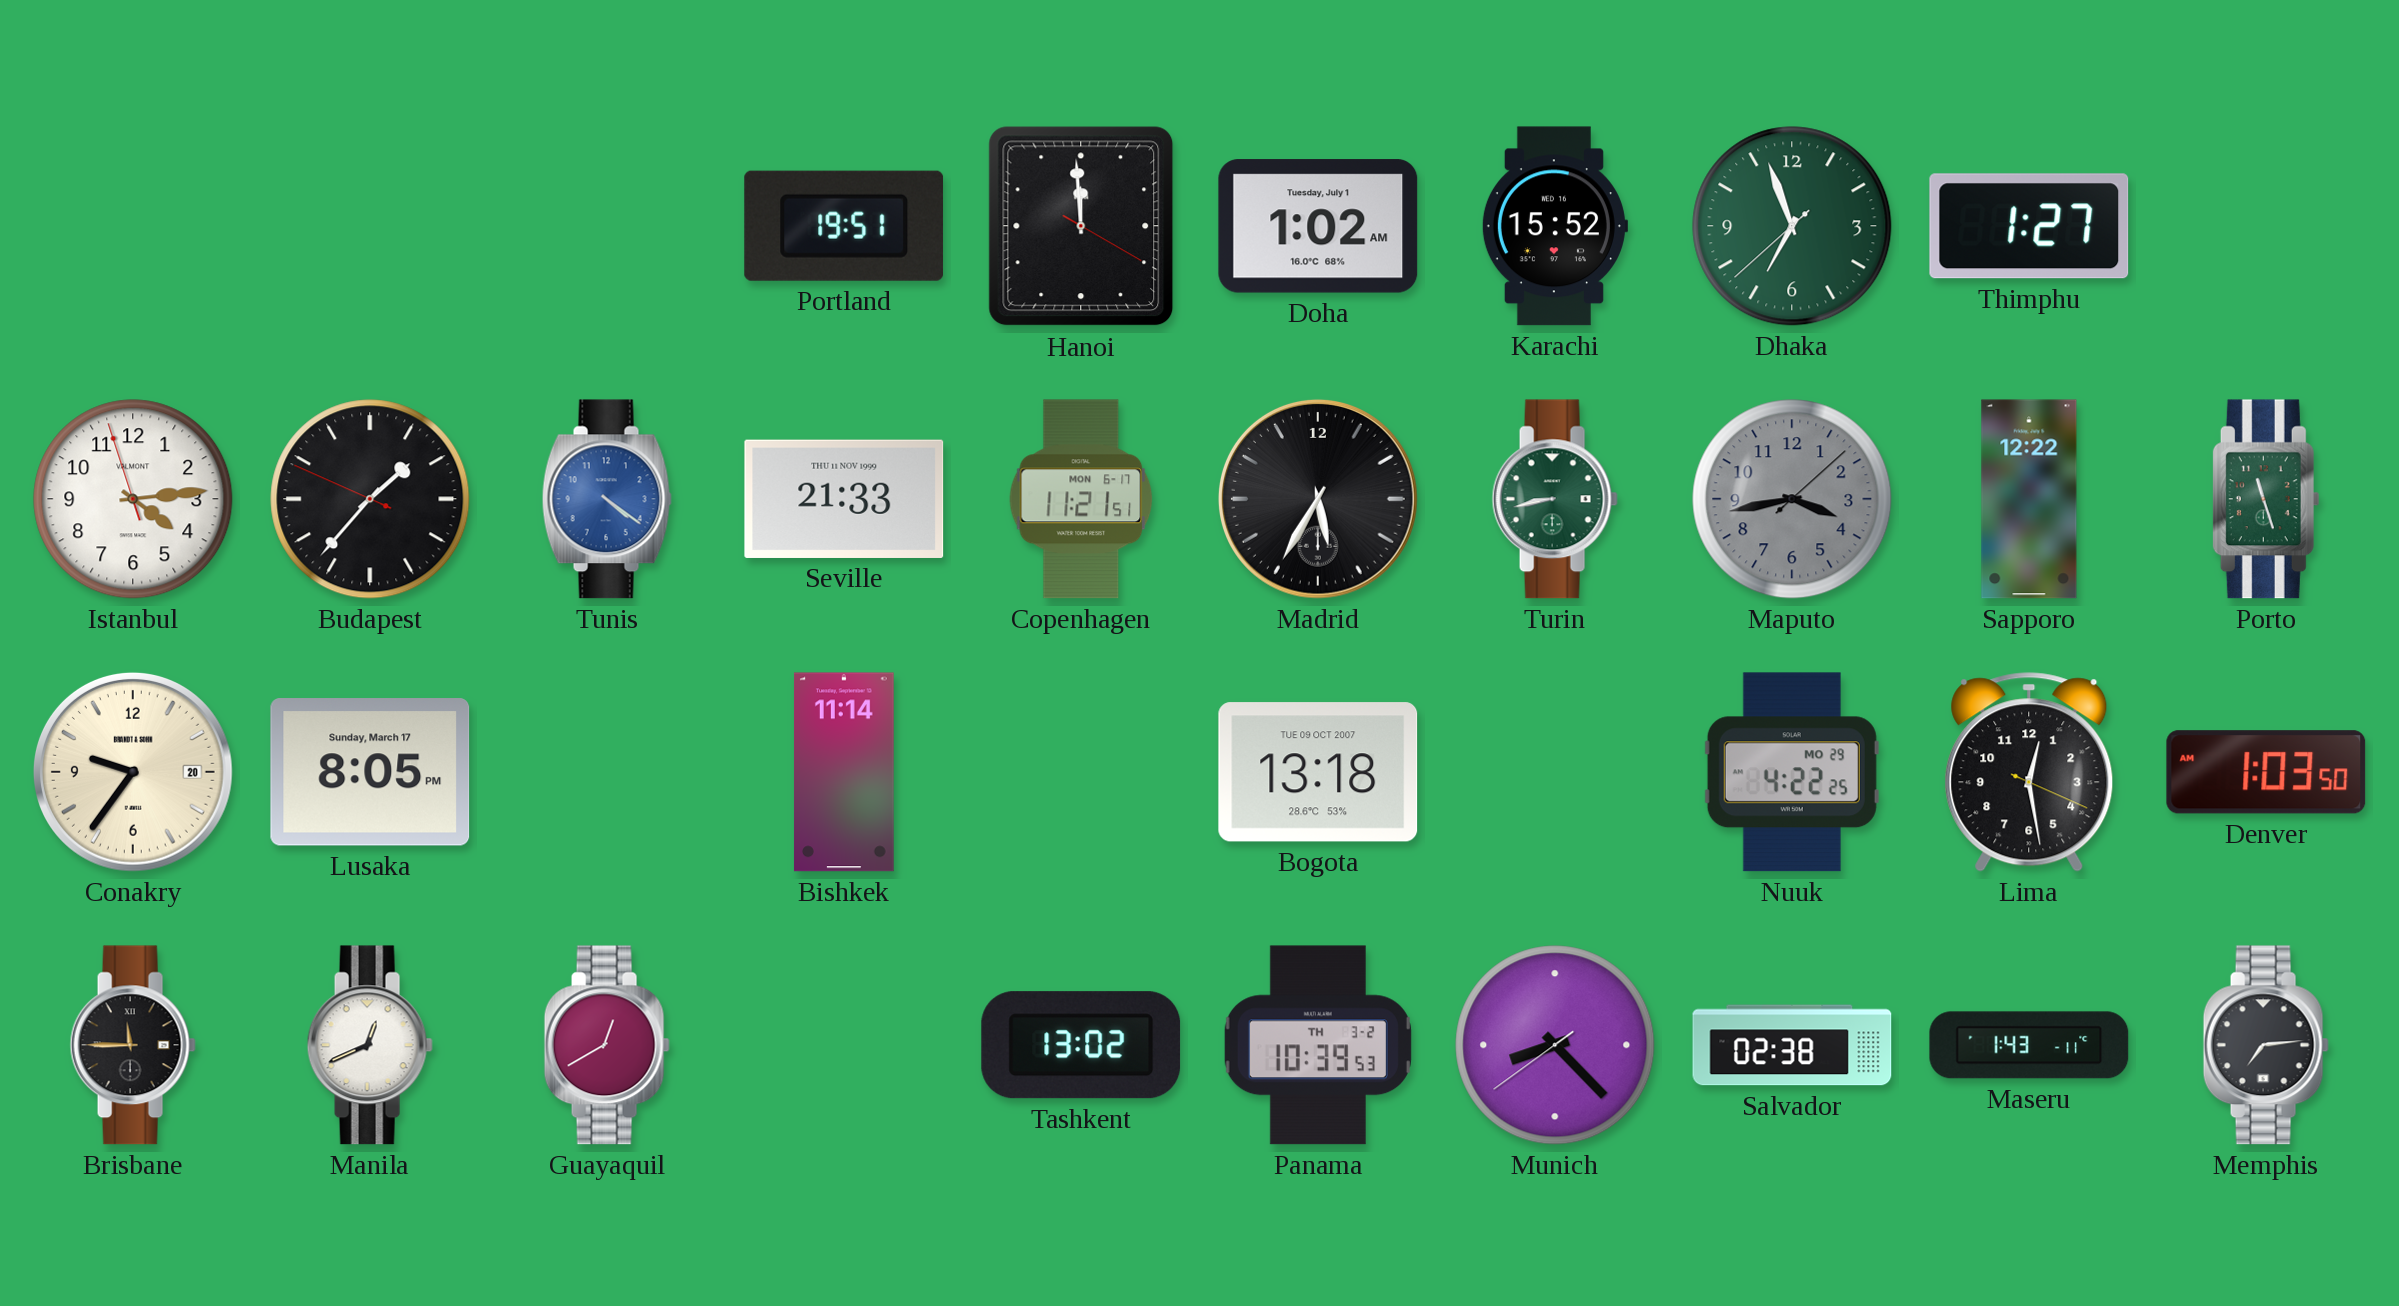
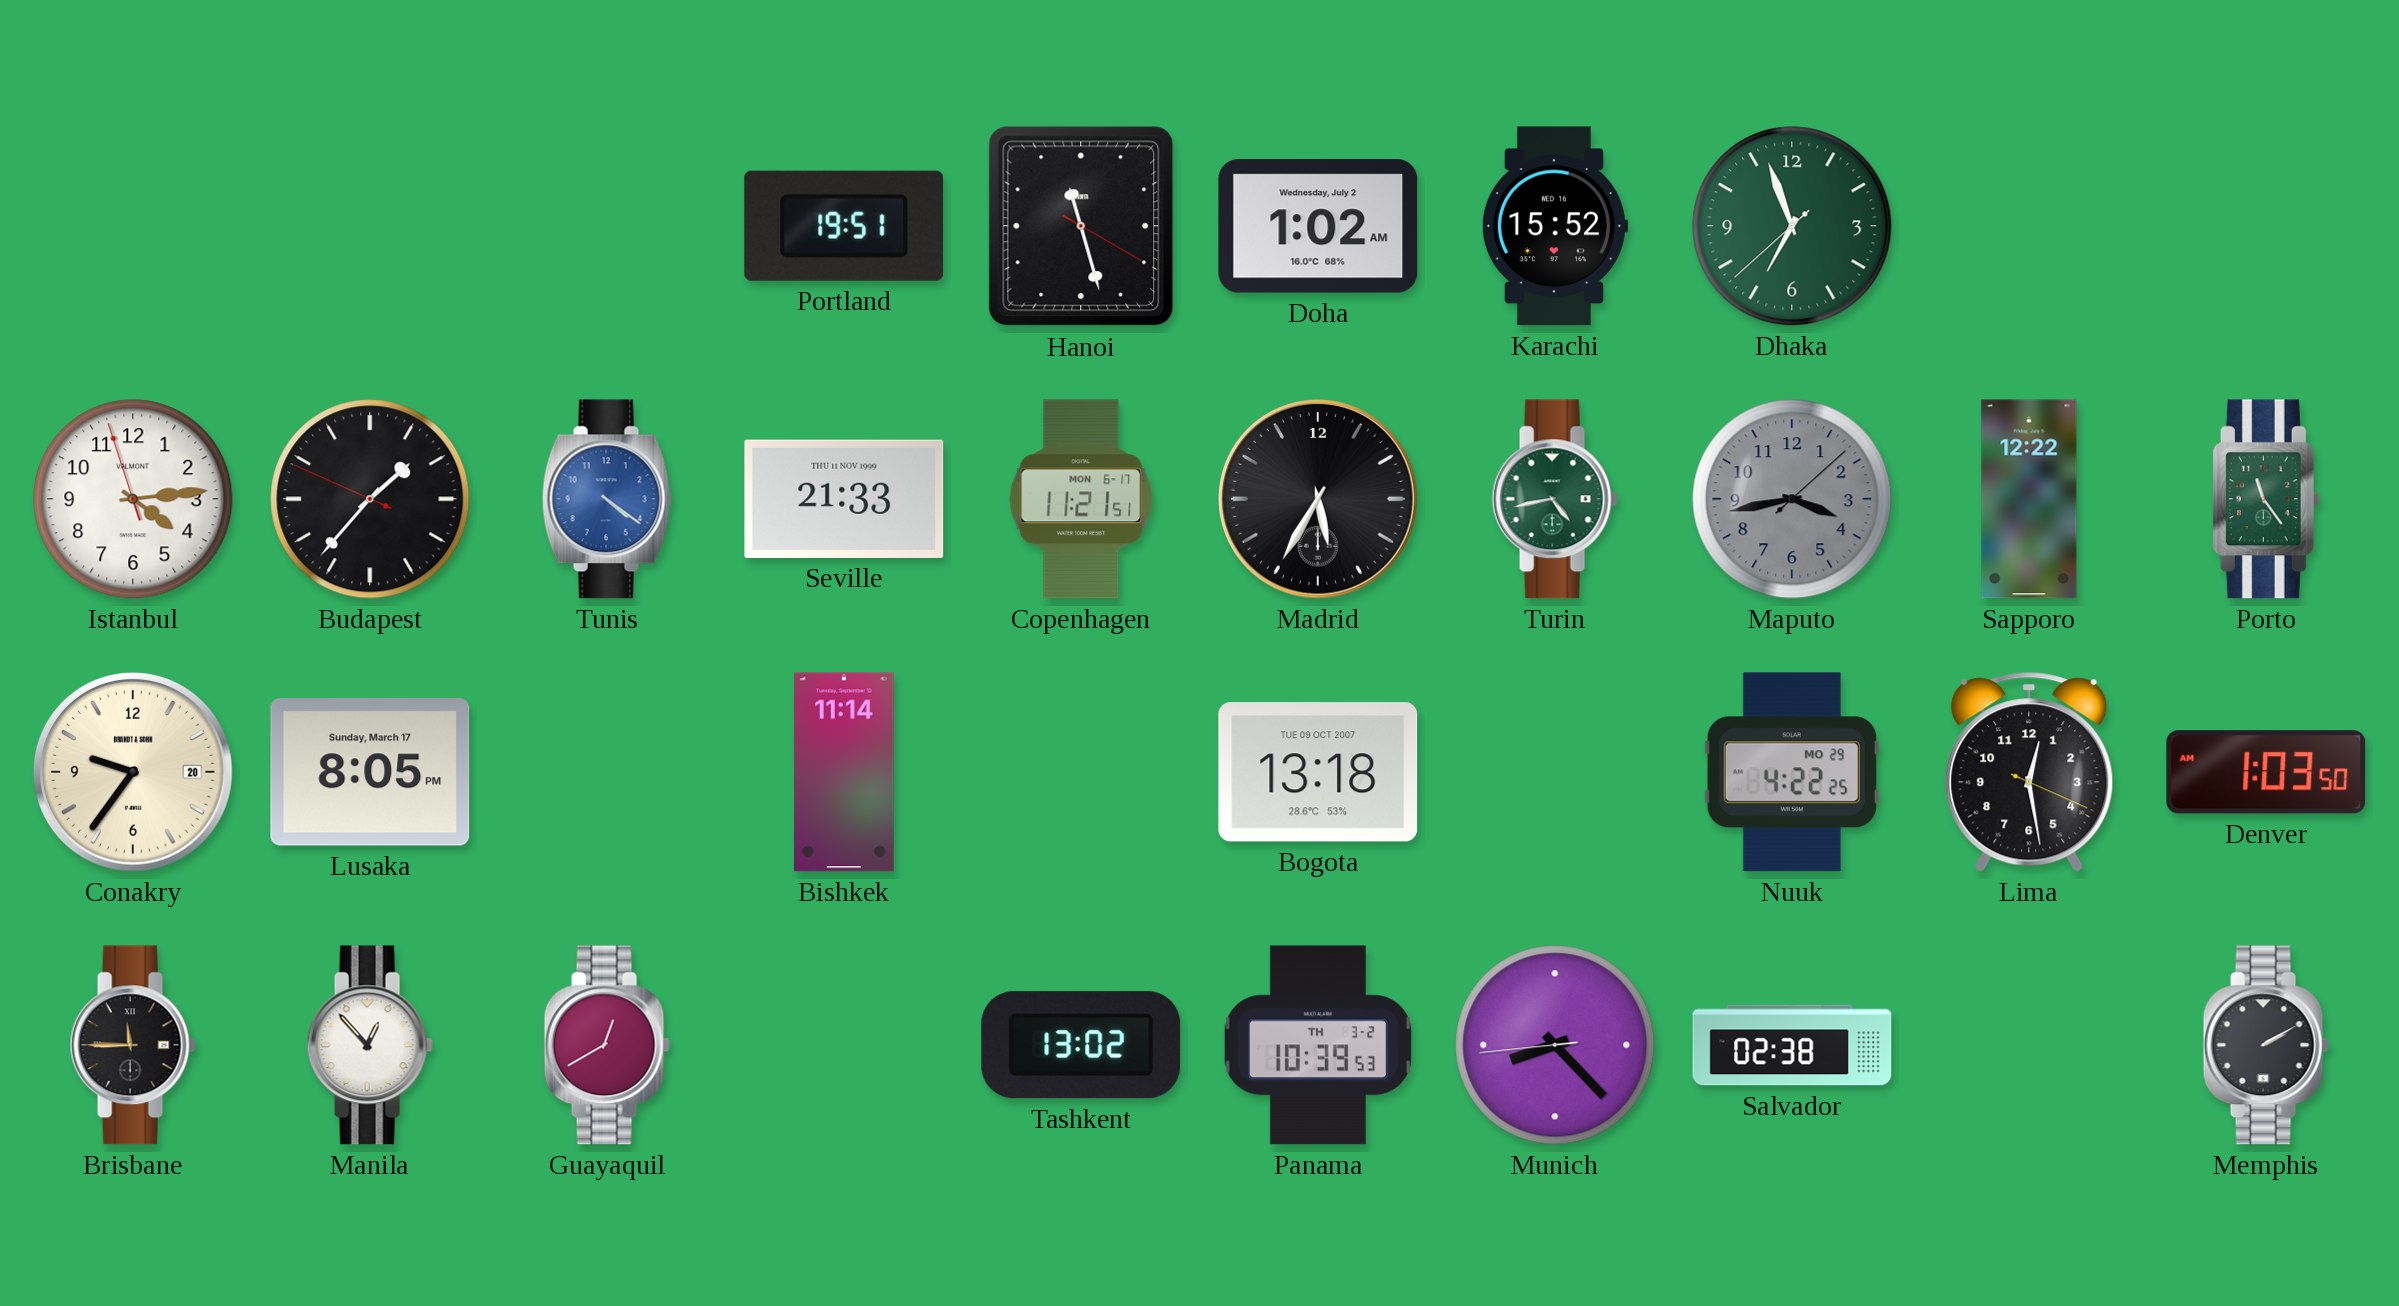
Hanoi: 11:59 -> 11:27
Doha date: Tuesday, July 1 -> Wednesday, July 2
Thimphu: 1:27 -> none
Turin: 8:43 -> 4:43
Porto: 11:27 -> 11:24
Manila: 12:41 -> 12:53
Munich: 8:22:39 -> 8:22:44
Maseru: 1:43 -> none
Memphis: 7:14 -> 2:10
